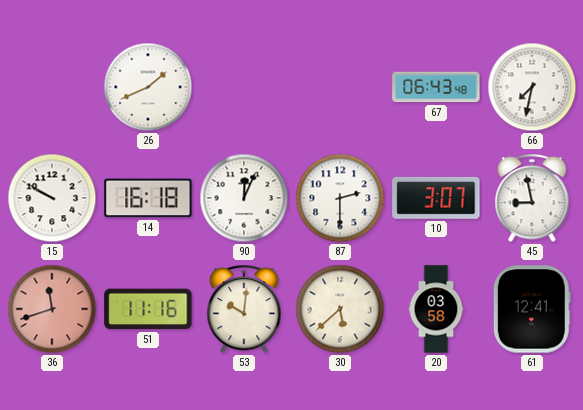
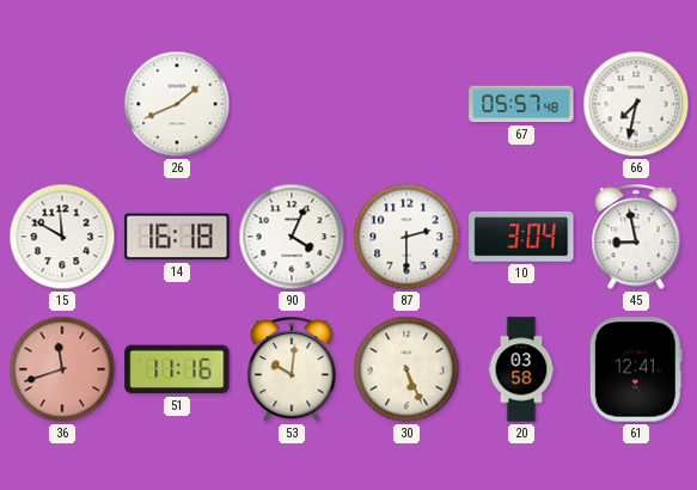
67: 06:43 -> 05:57
15: 9:50 -> 11:50
90: 12:04 -> 4:04
10: 3:07 -> 3:04
30: 5:38 -> 5:26
